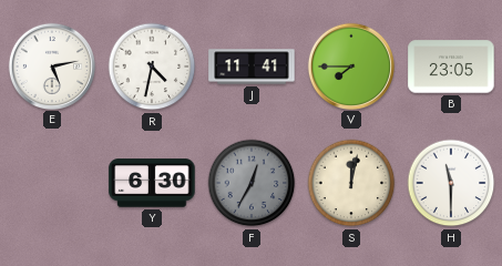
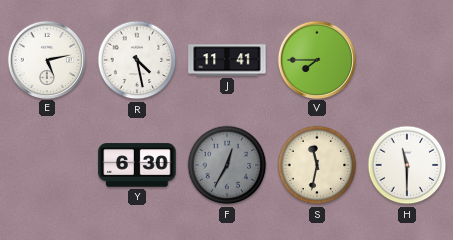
R: 4:32 -> 4:28
B: 23:05 -> none
S: 12:02 -> 11:32
